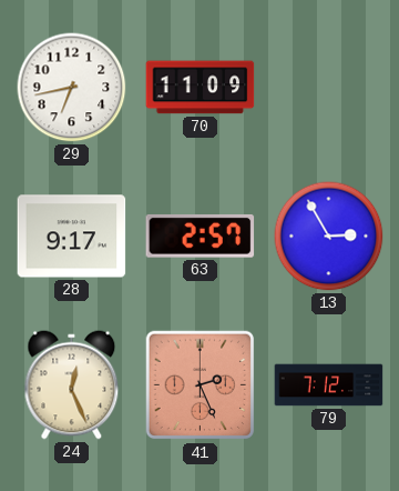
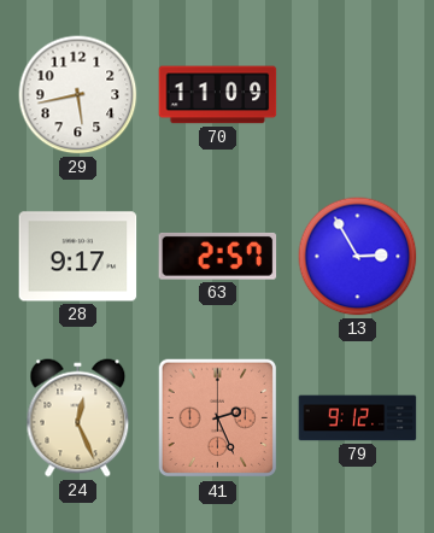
29: 6:43 -> 5:43
79: 7:12 -> 9:12
